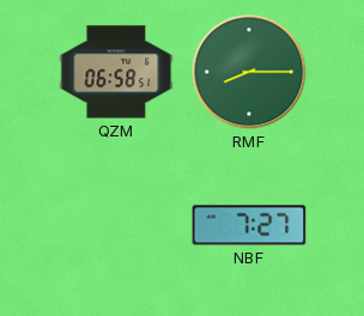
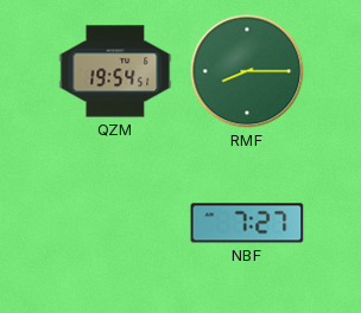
QZM: 06:58 -> 19:54
